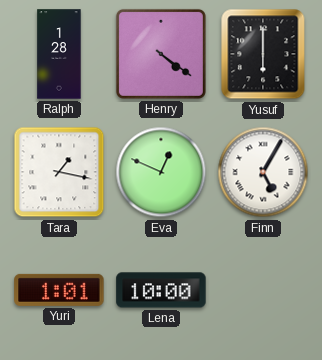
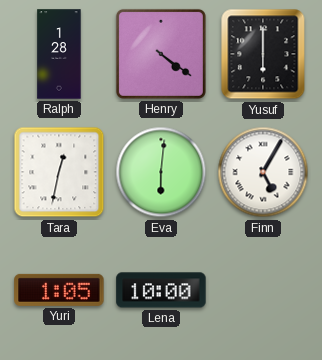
Tara: 1:17 -> 12:32
Eva: 12:49 -> 6:01
Yuri: 1:01 -> 1:05
